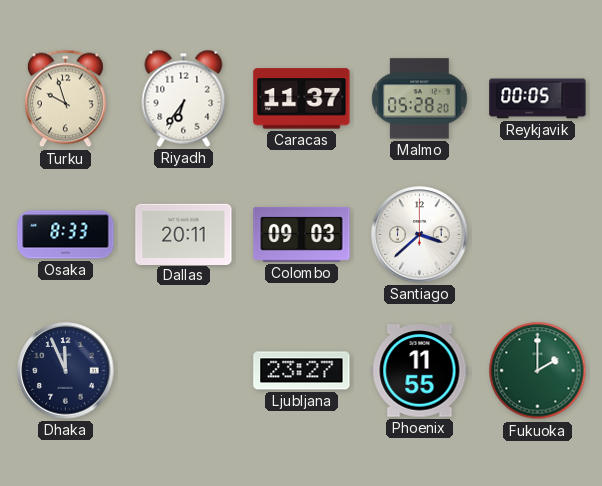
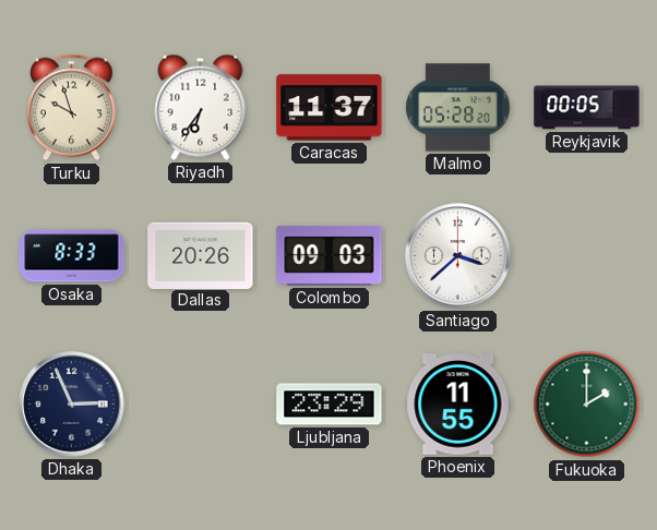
Dallas: 20:11 -> 20:26
Dhaka: 11:56 -> 2:56
Ljubljana: 23:27 -> 23:29
